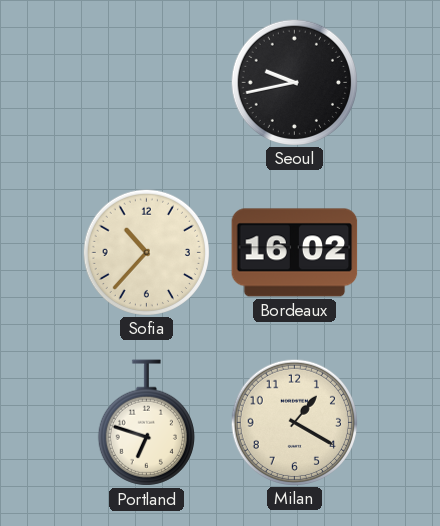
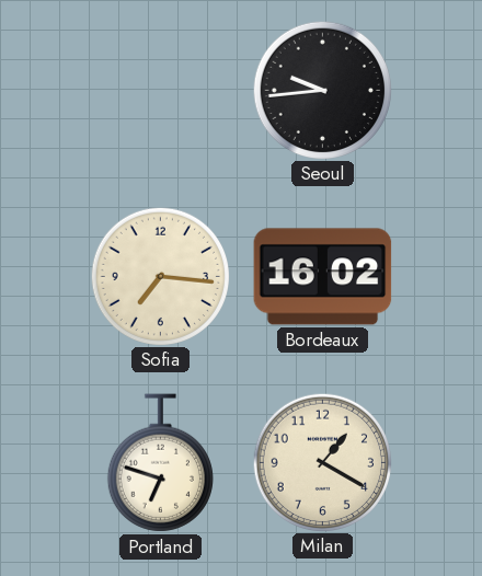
Seoul: 9:43 -> 9:44
Sofia: 10:37 -> 7:16
